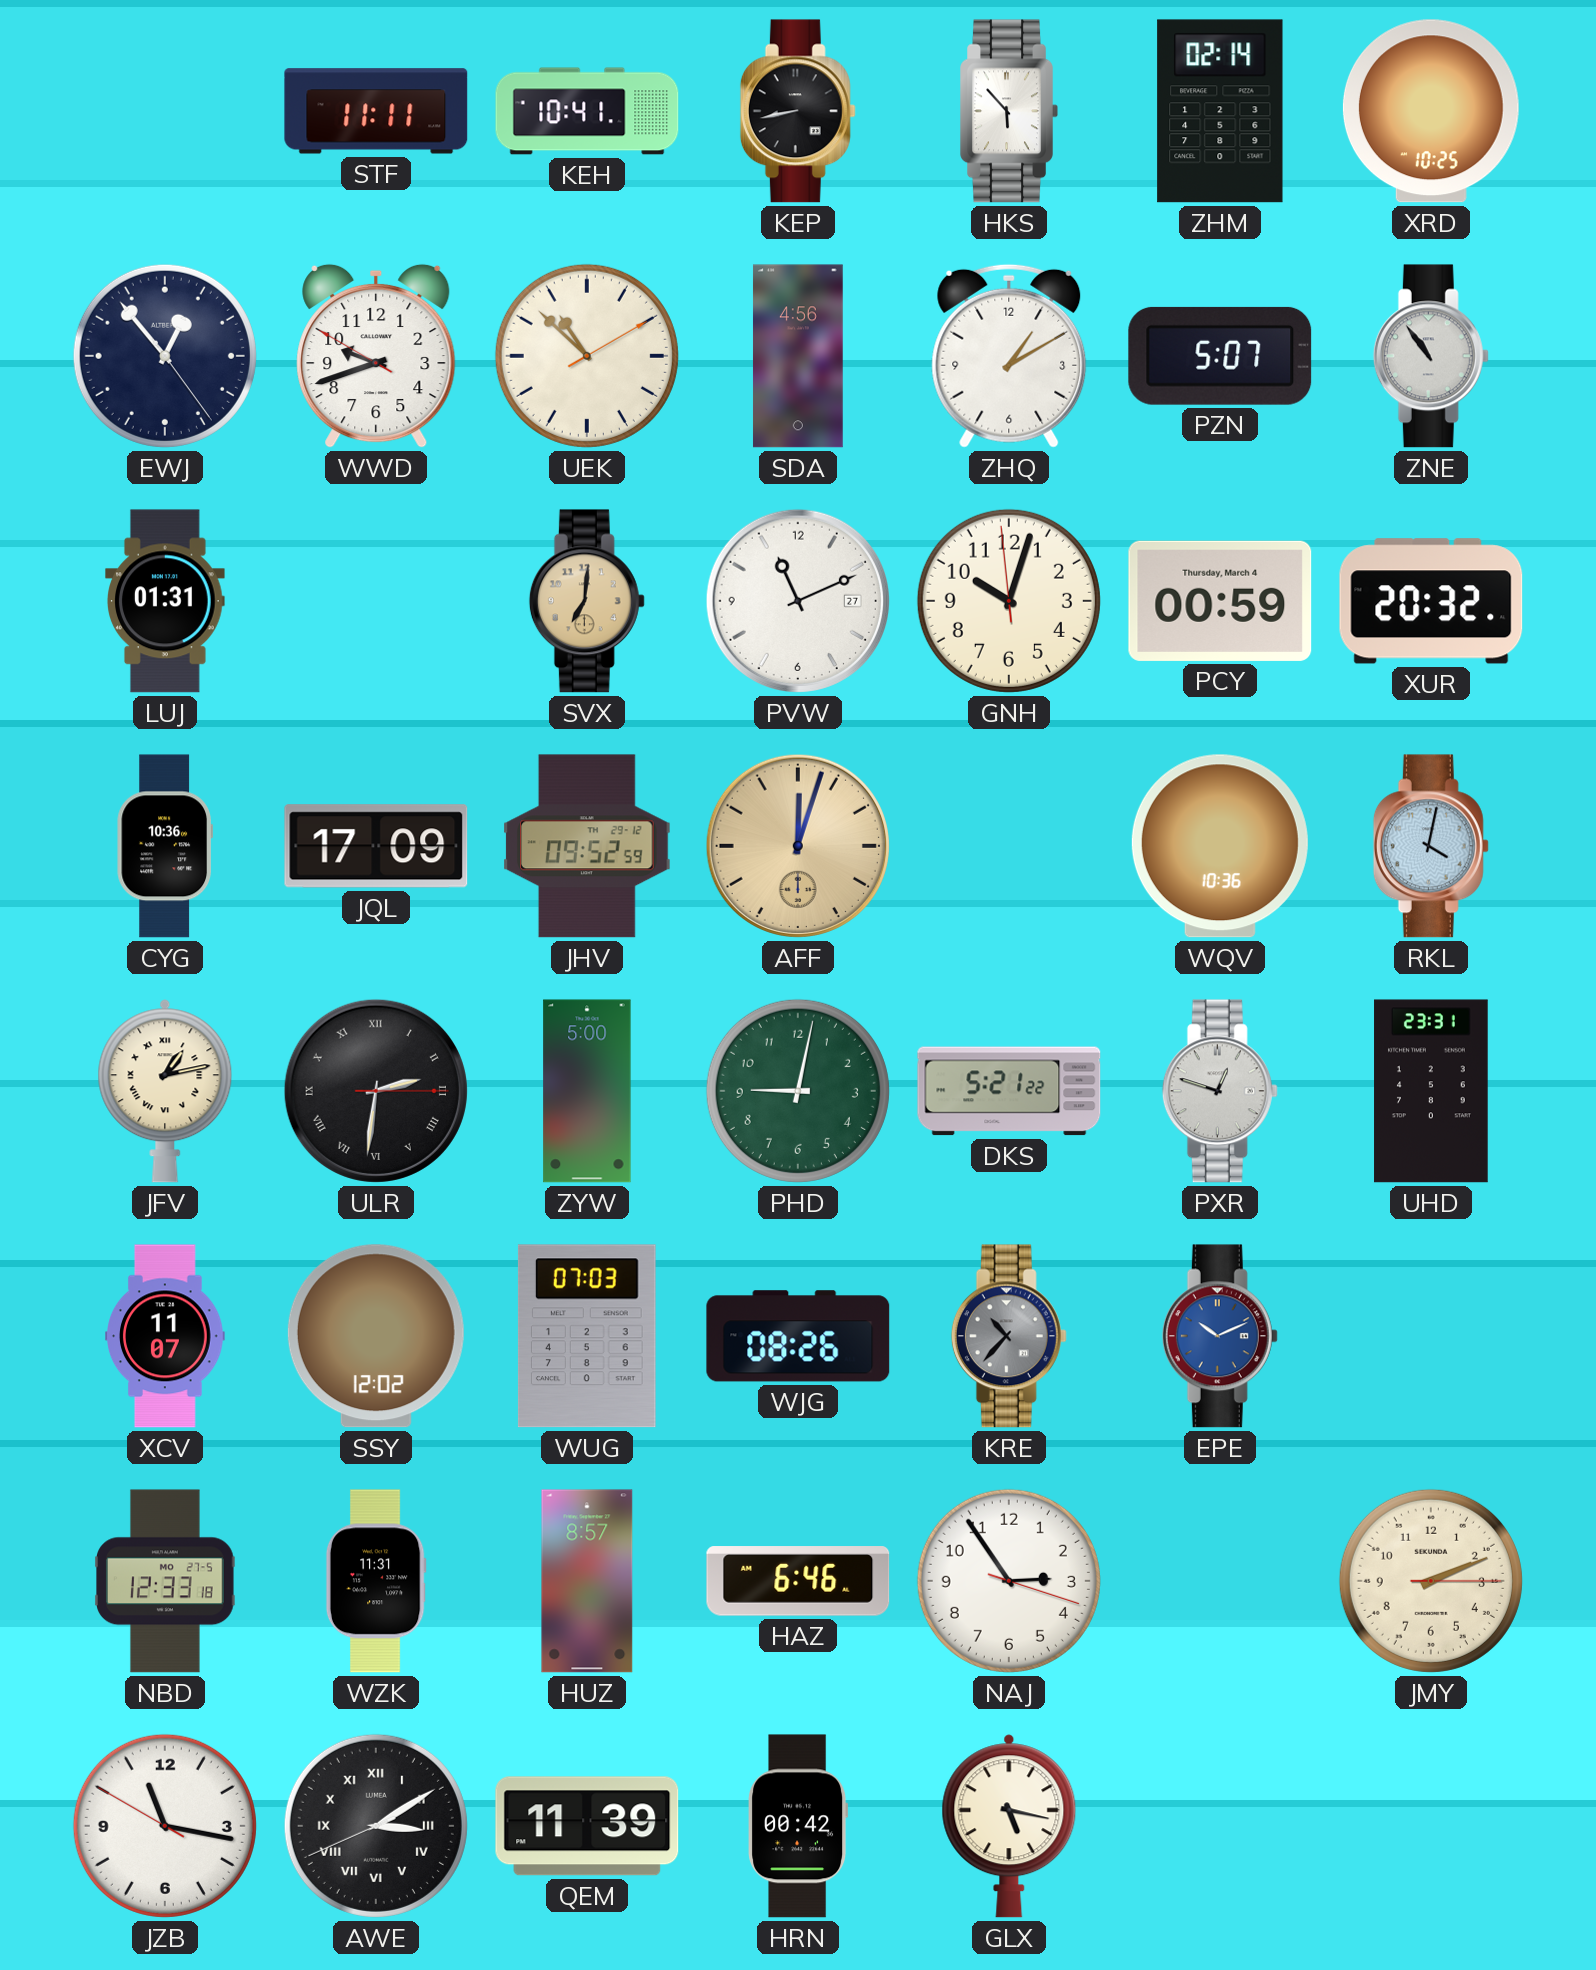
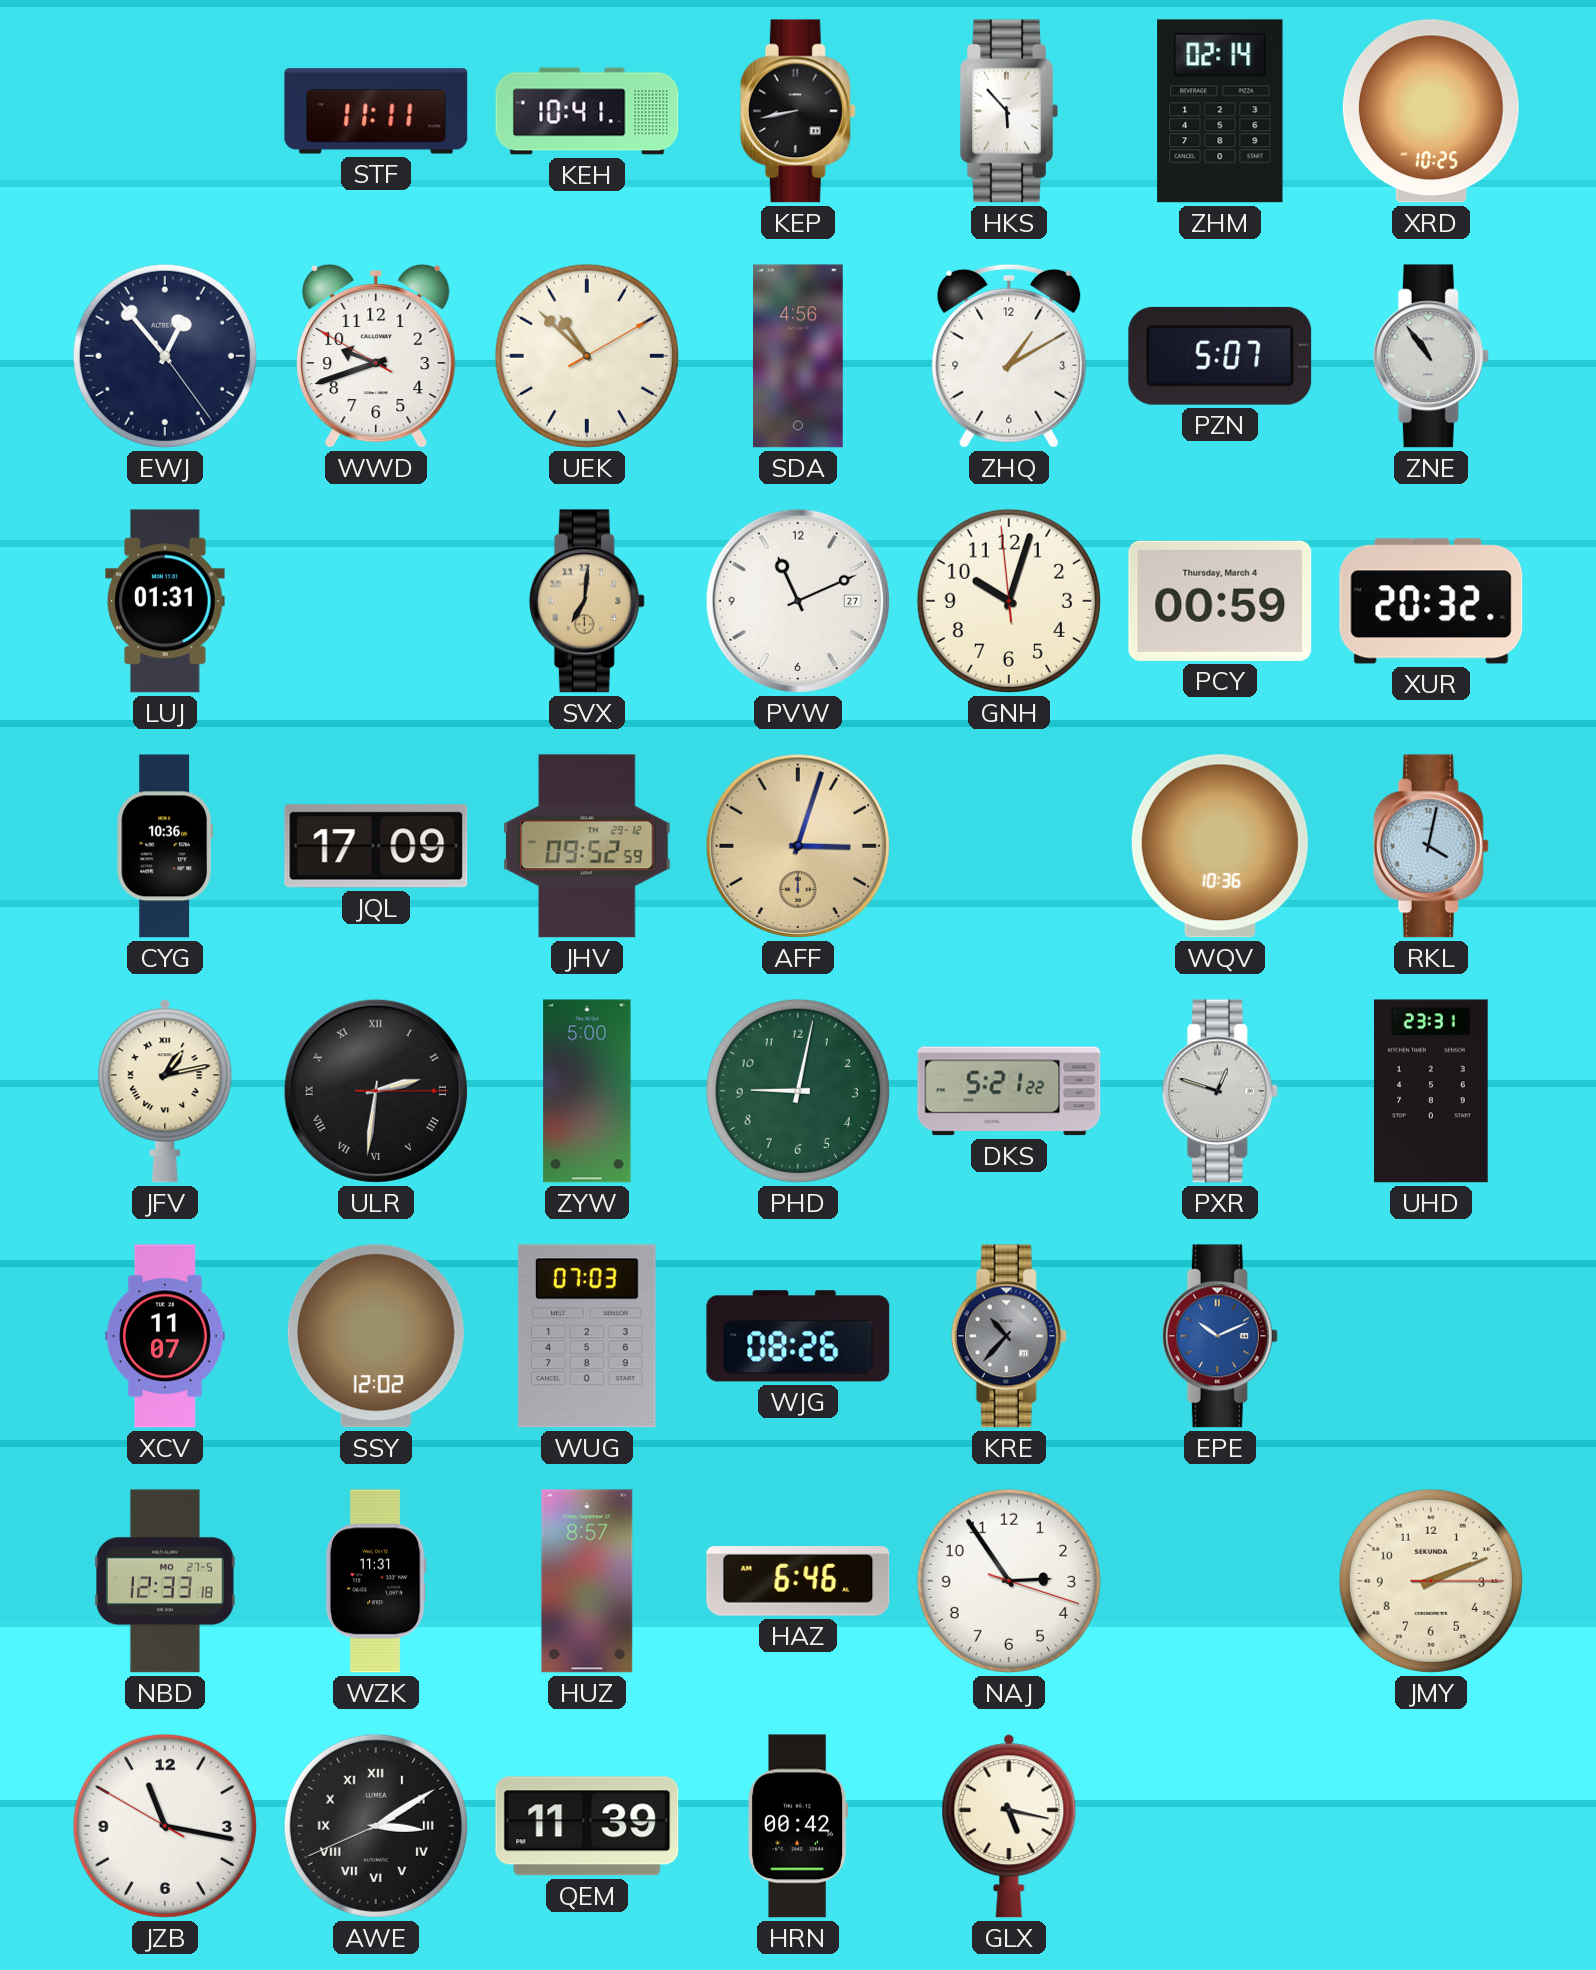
AFF: 12:03 -> 3:03
